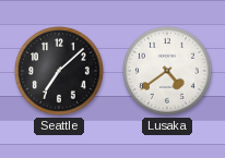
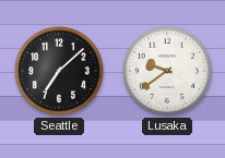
Lusaka: 4:39 -> 9:39
